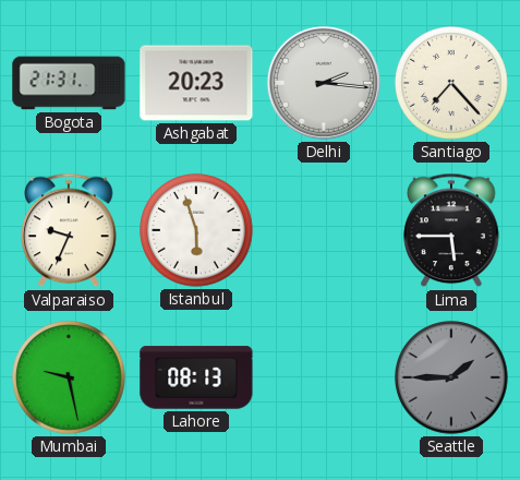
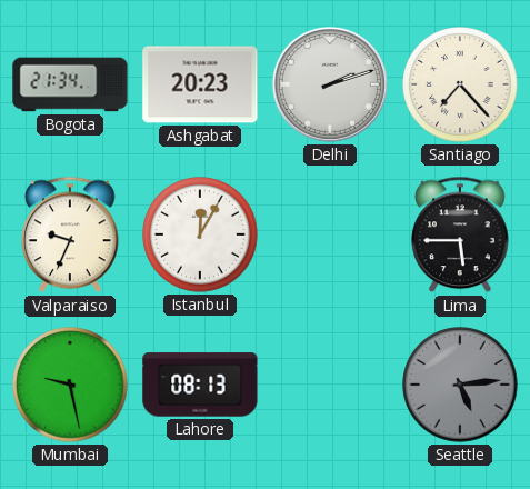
Bogota: 21:31 -> 21:34
Delhi: 2:16 -> 2:12
Istanbul: 5:57 -> 12:05
Seattle: 1:45 -> 5:14
